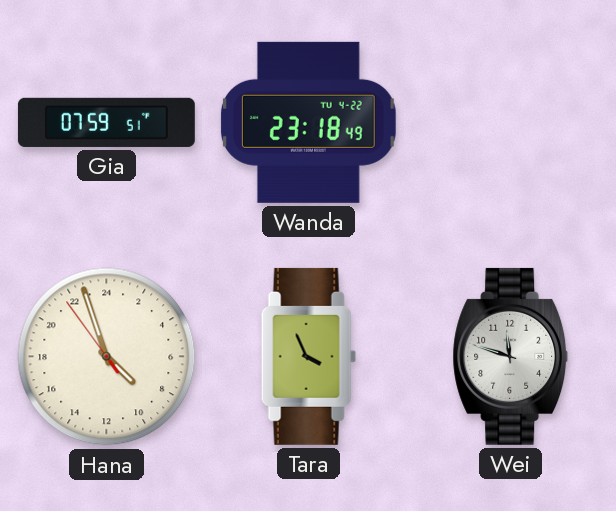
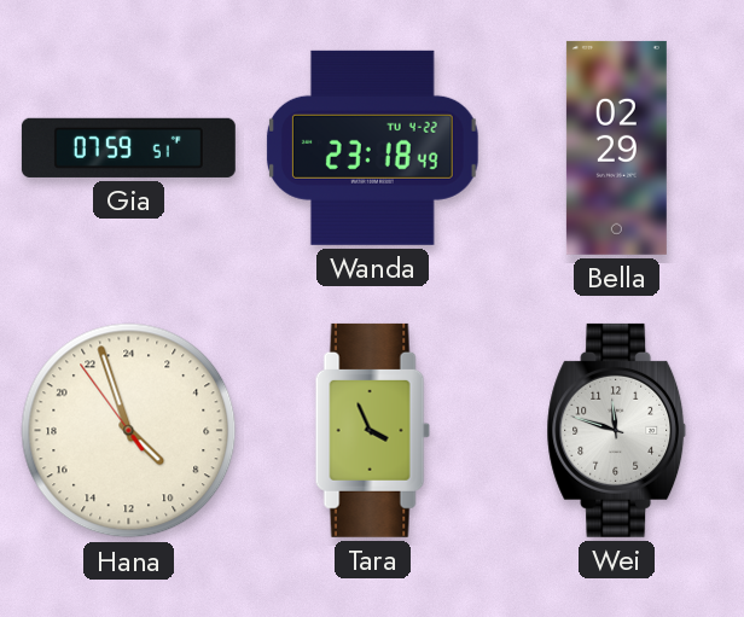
Bella: none -> 02:29
